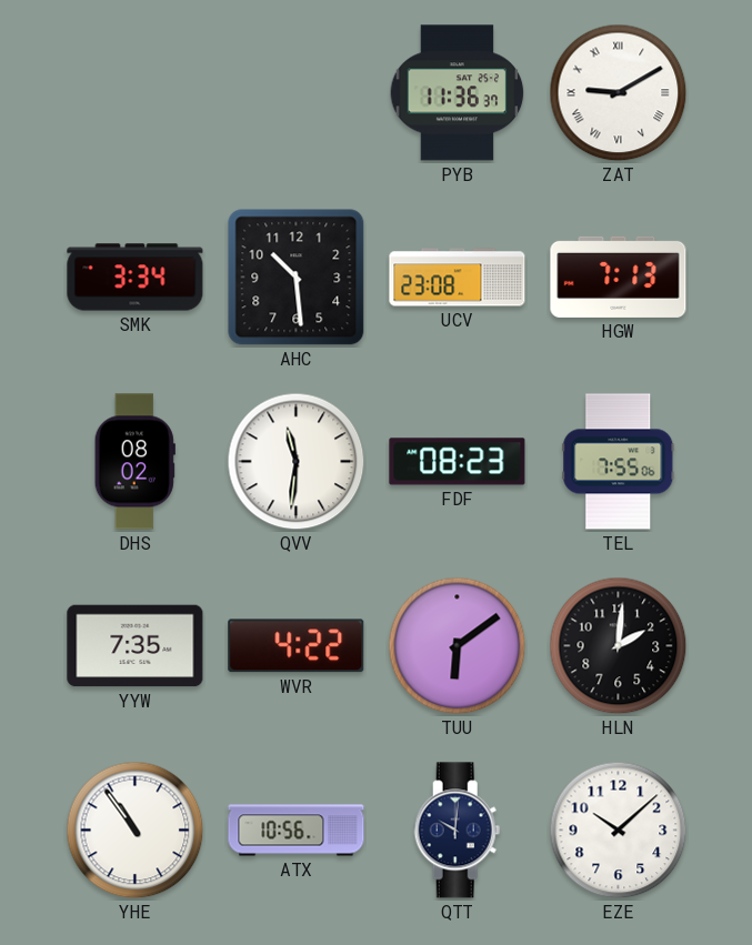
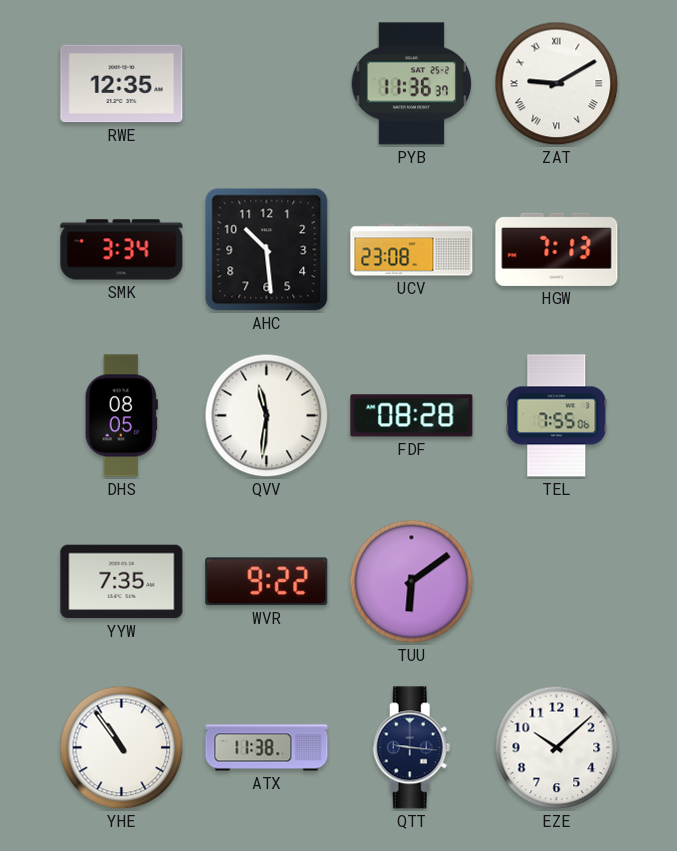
RWE: none -> 12:35
DHS: 08:02 -> 08:05
FDF: 08:23 -> 08:28
WVR: 4:22 -> 9:22
HLN: 2:01 -> none
ATX: 10:56 -> 11:38
QTT: 10:01 -> 9:16
